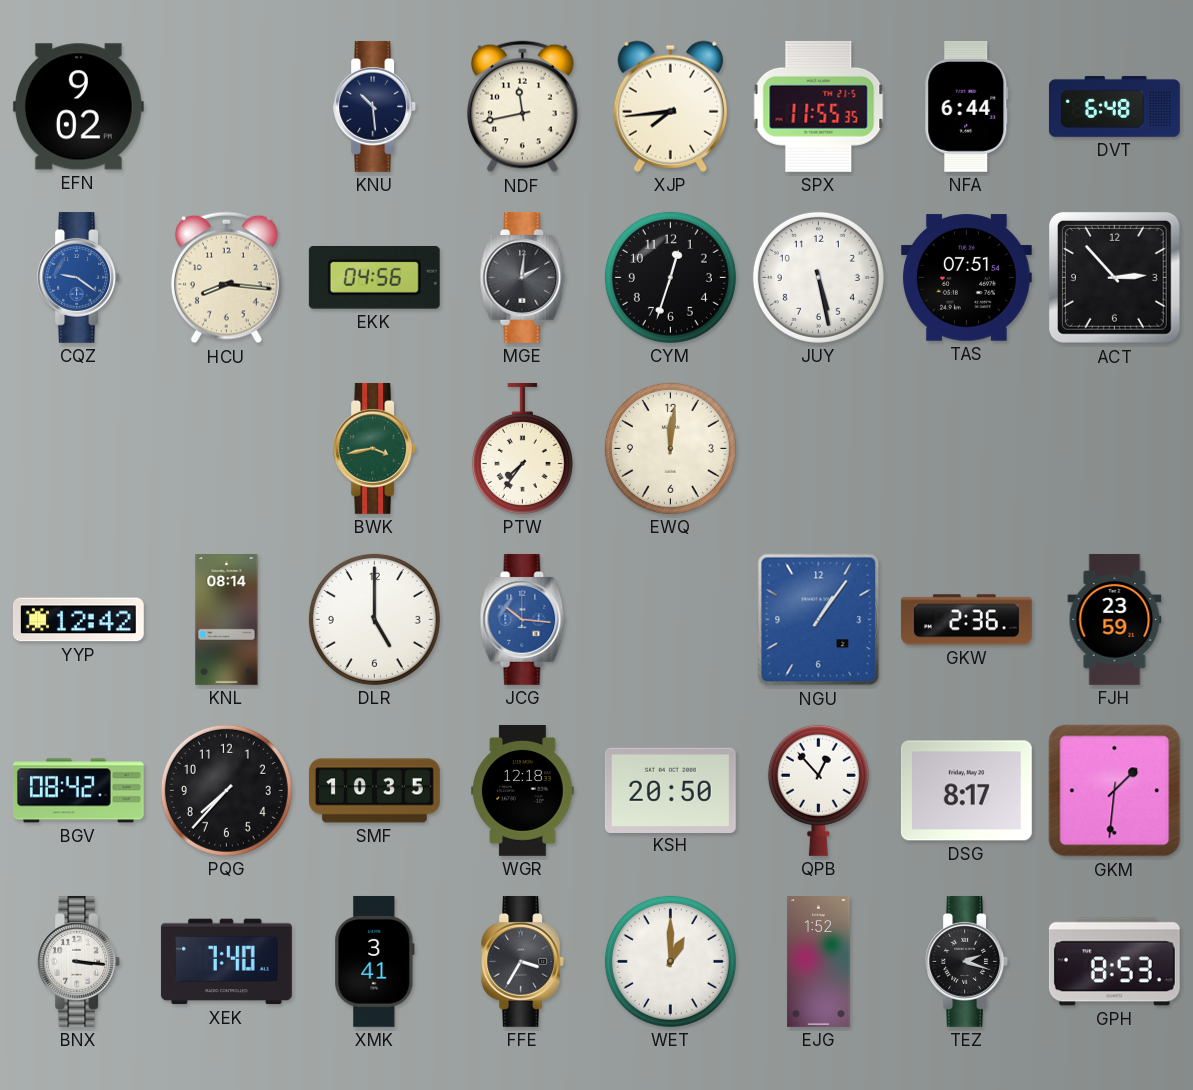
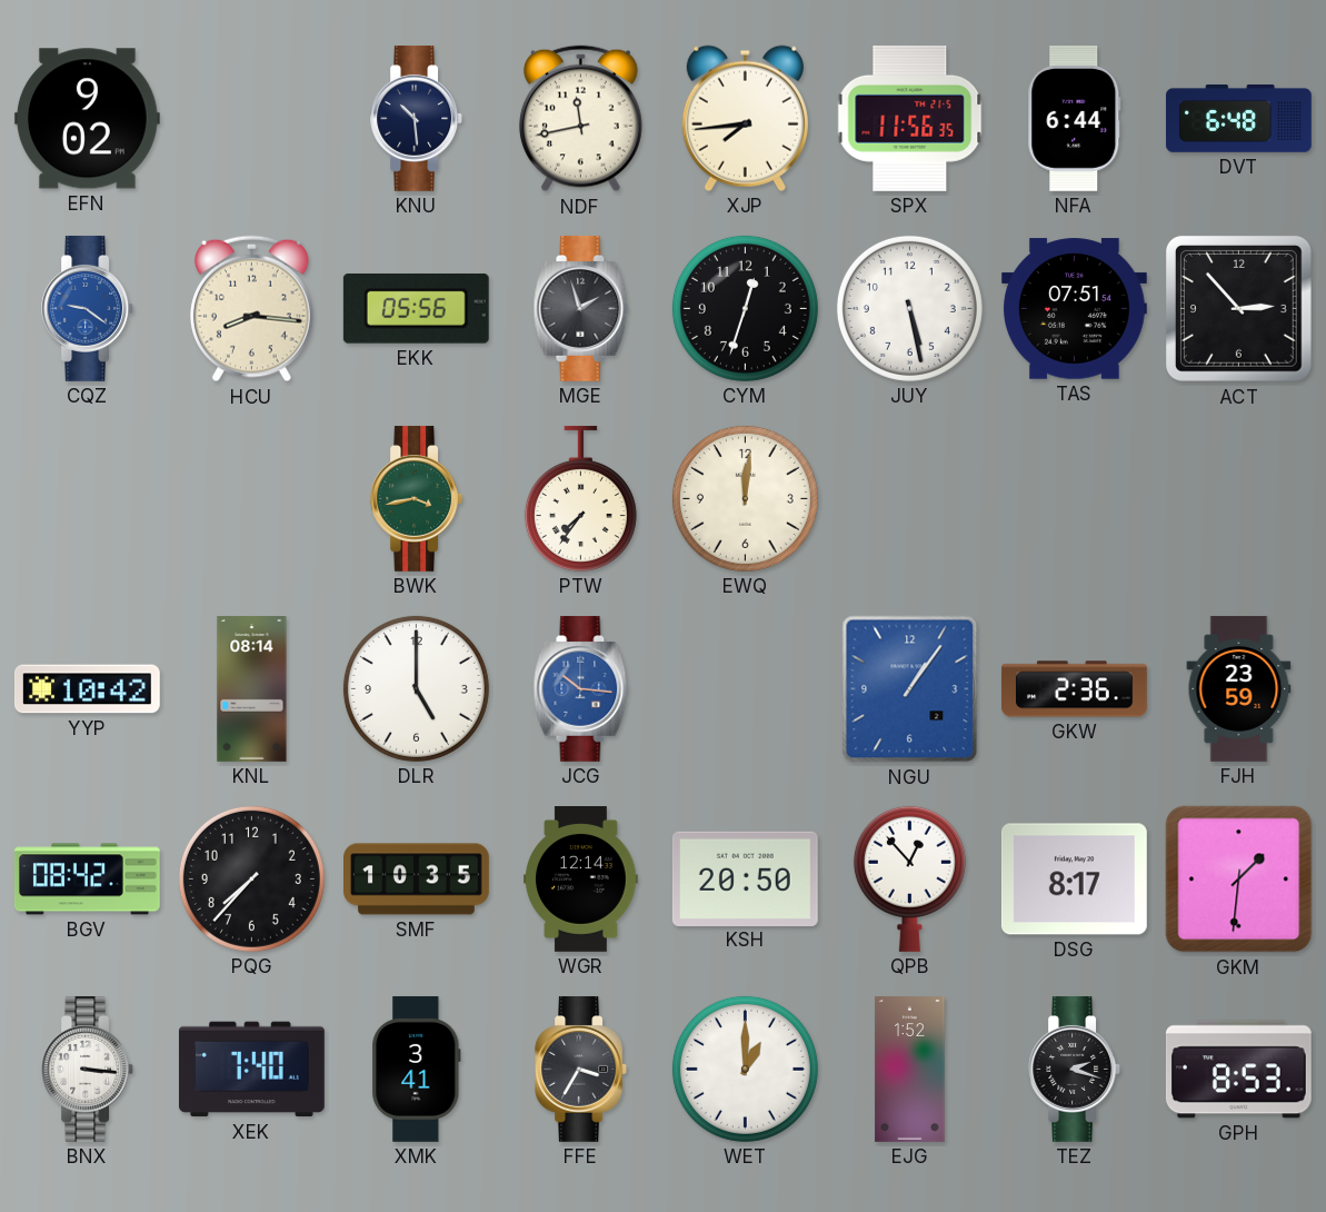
SPX: 11:55 -> 11:56
EKK: 04:56 -> 05:56
MGE: 2:01 -> 1:57
YYP: 12:42 -> 10:42
WGR: 12:18 -> 12:14
